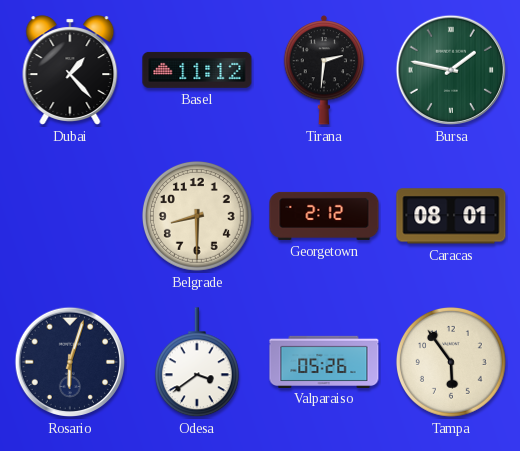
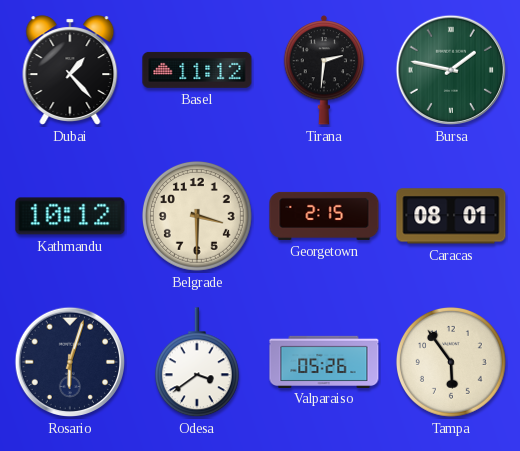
Kathmandu: none -> 10:12
Belgrade: 8:30 -> 3:30
Georgetown: 2:12 -> 2:15
